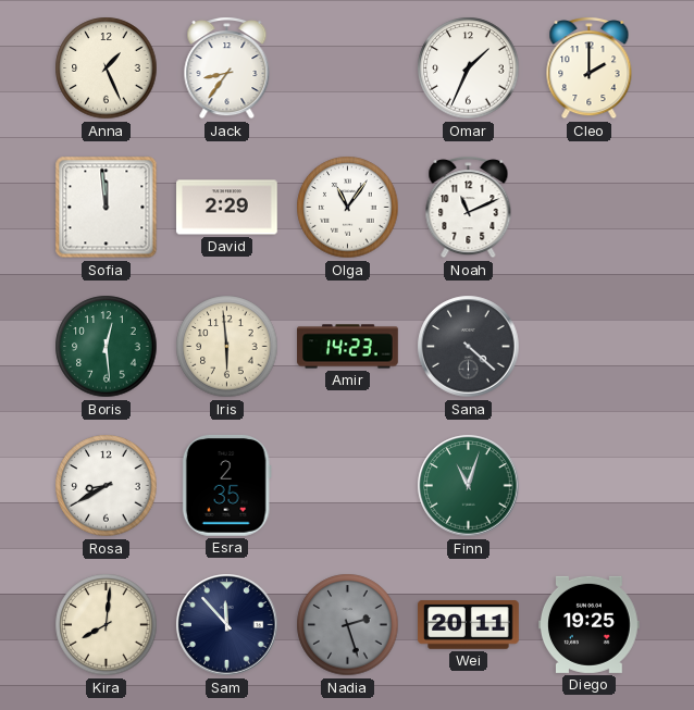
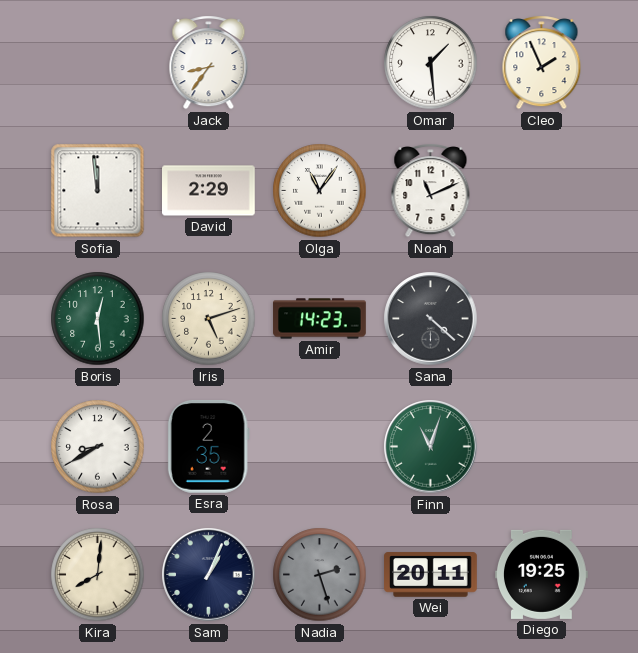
Anna: 1:26 -> none
Omar: 1:34 -> 1:29
Cleo: 2:00 -> 1:56
Iris: 5:59 -> 5:12
Sam: 11:53 -> 1:04
